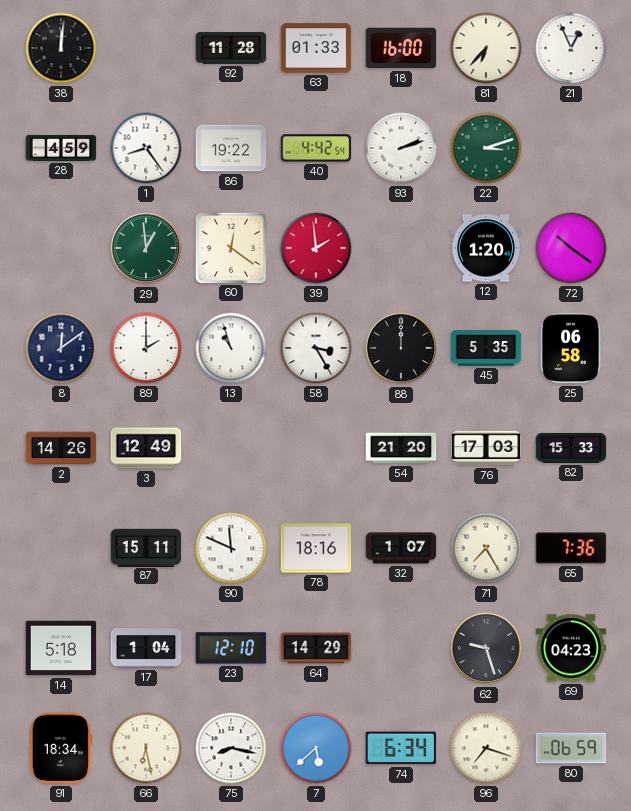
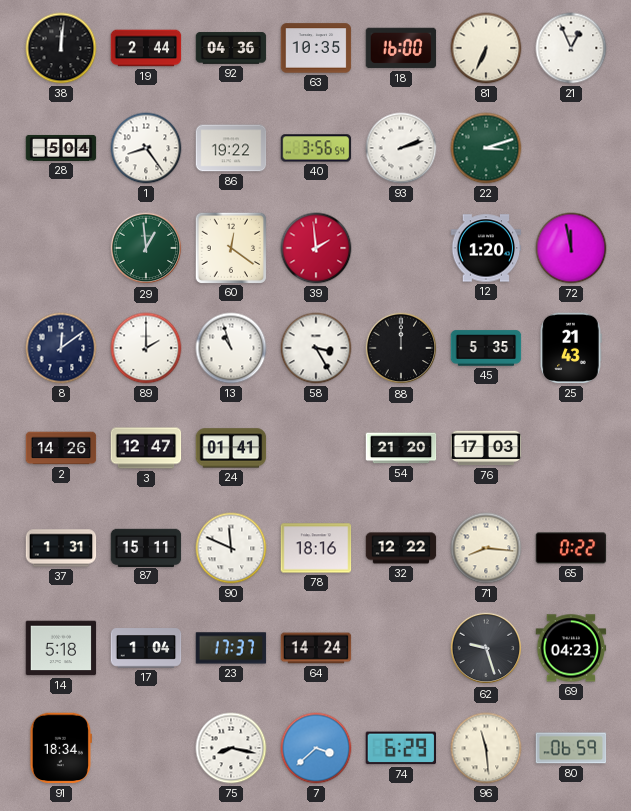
19: none -> 2:44
92: 11:28 -> 04:36
63: 01:33 -> 10:35
81: 6:37 -> 6:34
28: 4:59 -> 5:04
40: 4:42 -> 3:56
72: 10:21 -> 11:58
25: 06:58 -> 21:43
3: 12:49 -> 12:47
24: none -> 01:41
82: 15:33 -> none
37: none -> 1:31
32: 1:07 -> 12:22
71: 7:25 -> 8:16
65: 7:36 -> 0:22
23: 12:10 -> 17:37
64: 14:29 -> 14:24
66: 6:28 -> none
7: 5:38 -> 3:38
74: 6:34 -> 6:29
96: 7:18 -> 11:29
